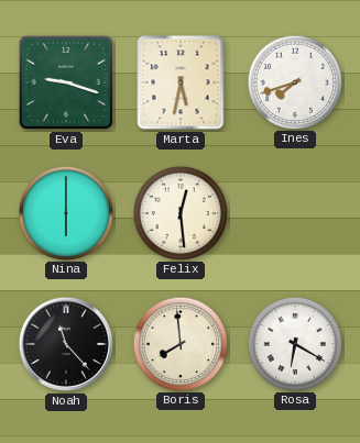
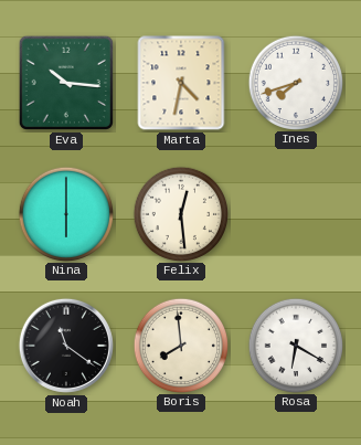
Eva: 9:18 -> 10:16
Marta: 5:32 -> 4:32
Noah: 11:23 -> 11:21
